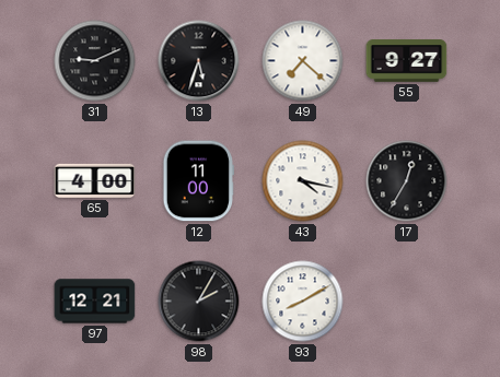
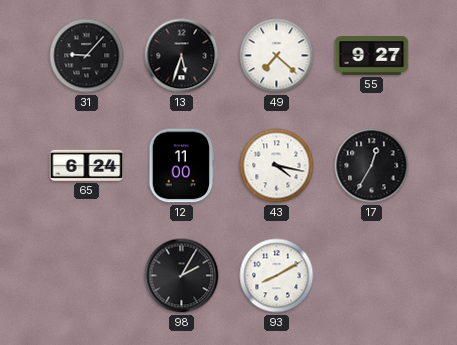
31: 9:11 -> 9:07
65: 4:00 -> 6:24
97: 12:21 -> none
